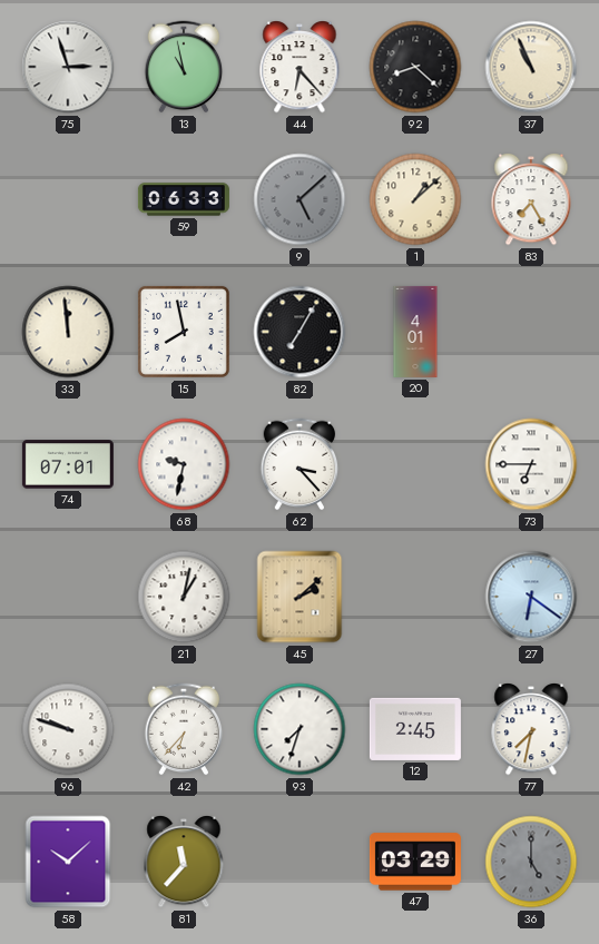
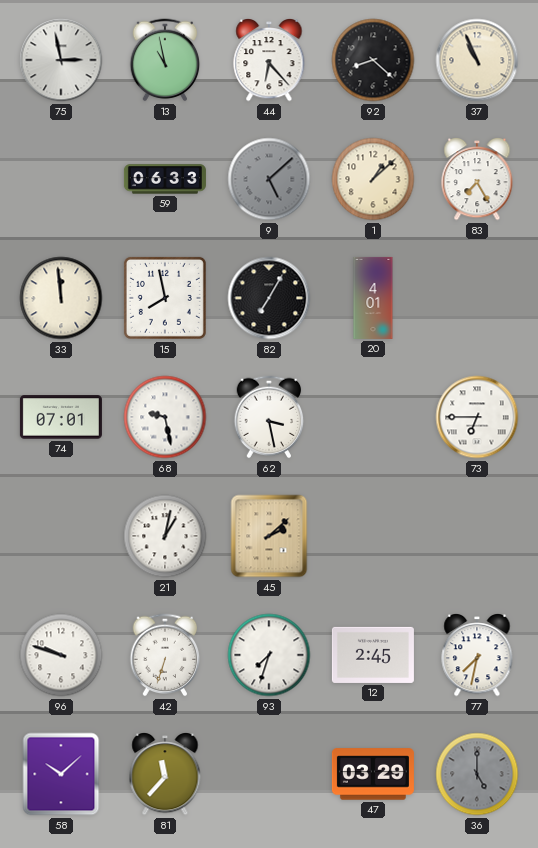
75: 2:57 -> 2:58
68: 9:32 -> 9:28
62: 3:23 -> 3:28
27: 6:21 -> none
42: 6:37 -> 6:33
